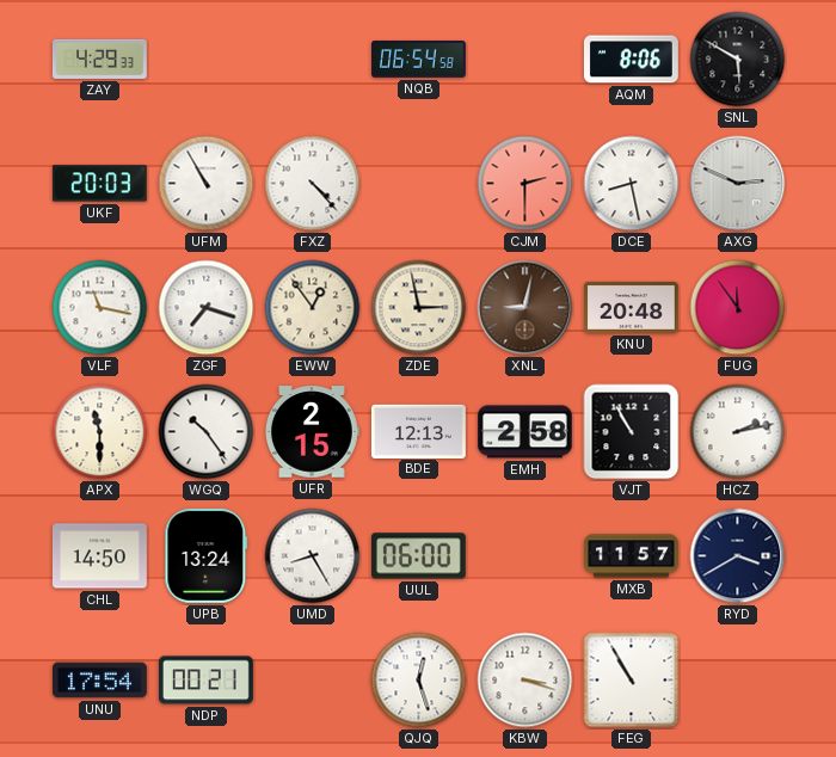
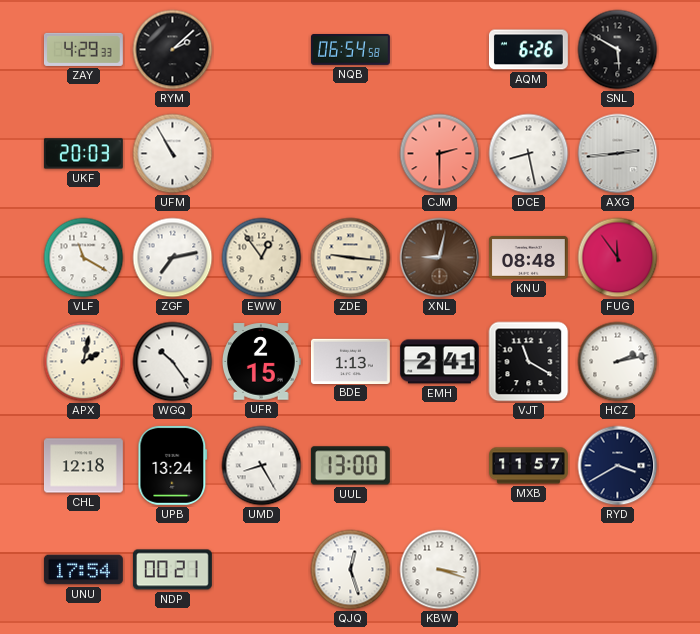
RYM: none -> 2:08
AQM: 8:06 -> 6:26
FXZ: 4:23 -> none
AXG: 2:49 -> 2:44
VLF: 11:17 -> 11:20
ZGF: 7:18 -> 7:13
ZDE: 2:58 -> 9:16
KNU: 20:48 -> 08:48
APX: 11:30 -> 2:02
BDE: 12:13 -> 1:13
EMH: 2:58 -> 2:41
VJT: 10:55 -> 11:20
CHL: 14:50 -> 12:18
UUL: 06:00 -> 13:00
FEG: 10:55 -> none
